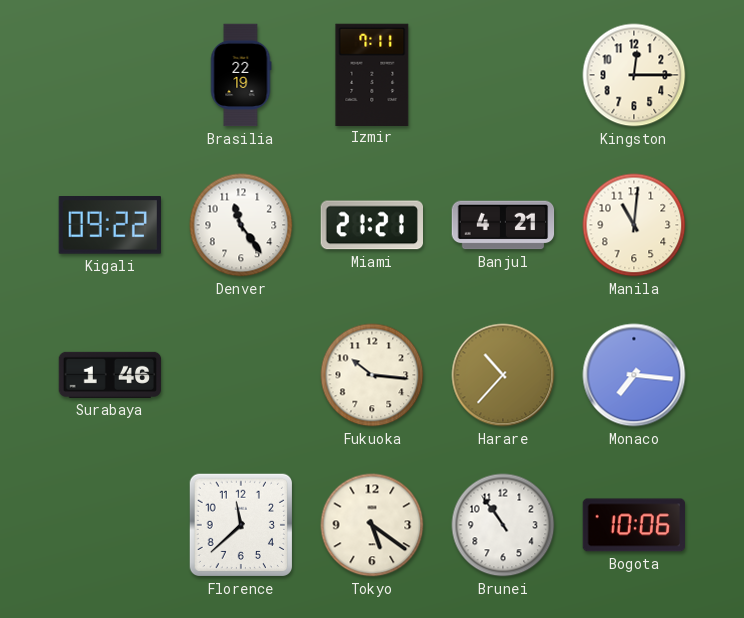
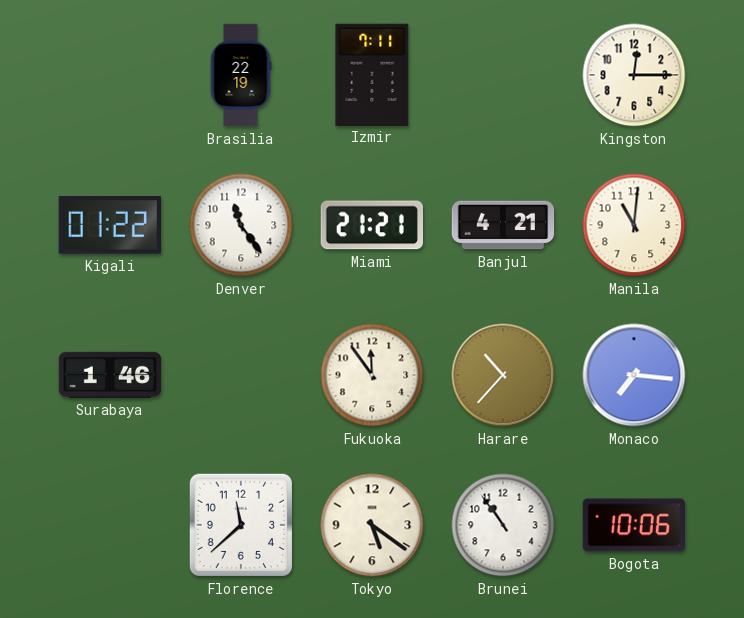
Kigali: 09:22 -> 01:22
Fukuoka: 10:16 -> 11:54
